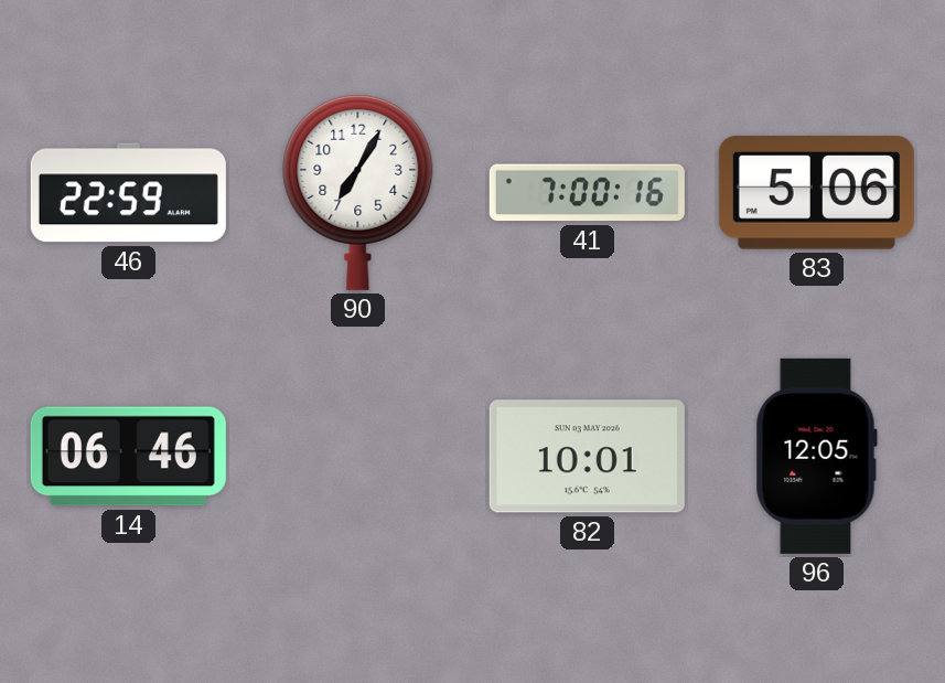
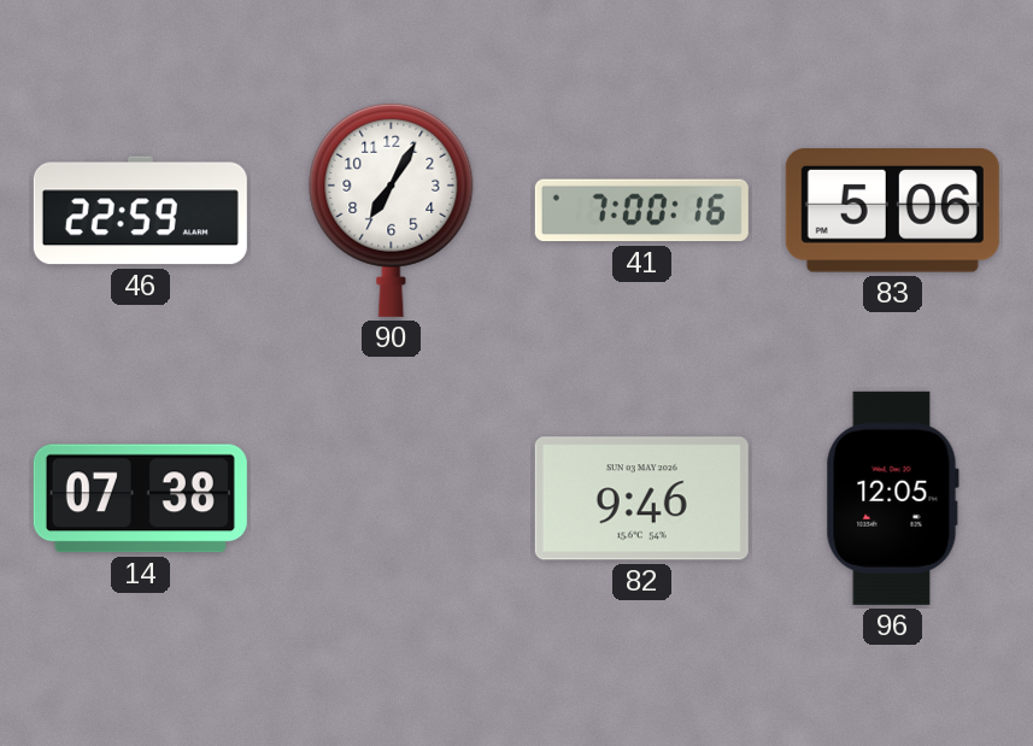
14: 06:46 -> 07:38
82: 10:01 -> 9:46
